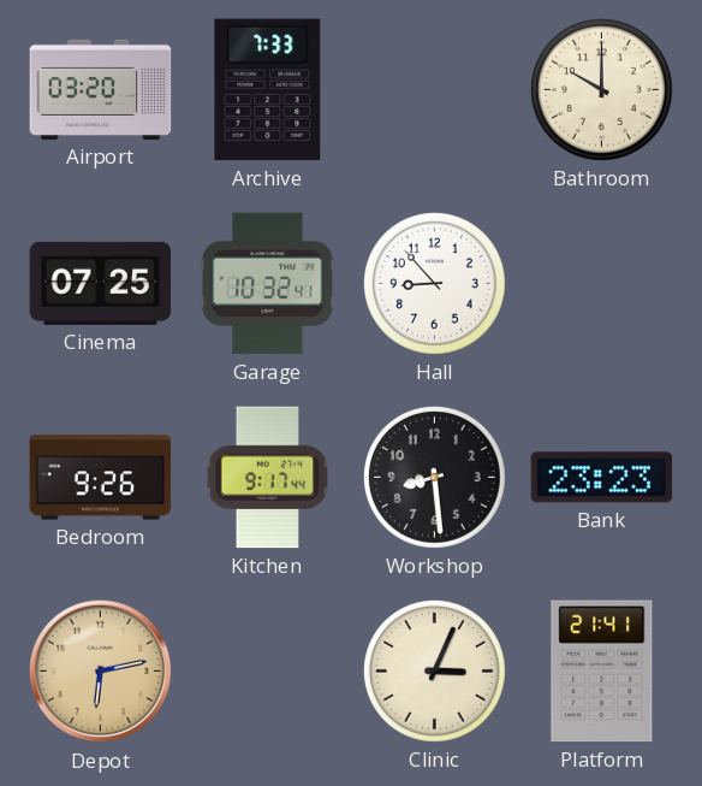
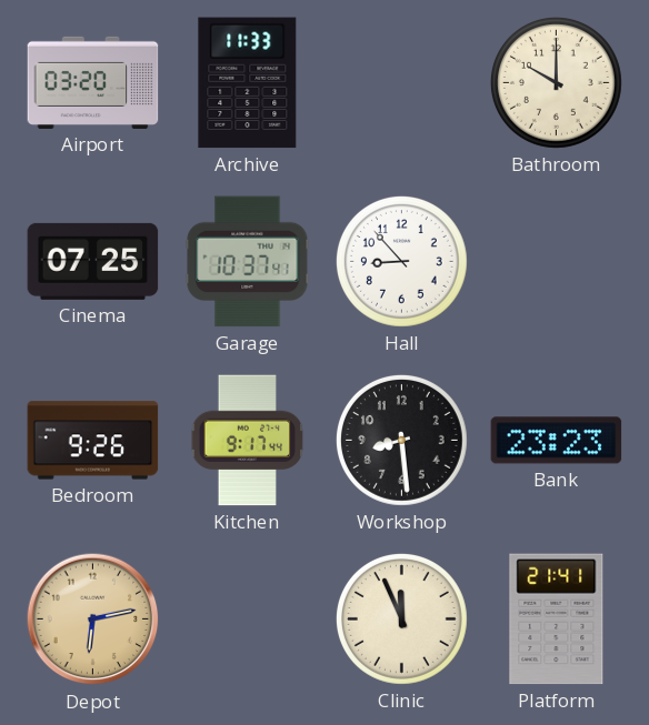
Archive: 7:33 -> 11:33
Garage: 10:32 -> 10:37
Clinic: 3:04 -> 11:56
